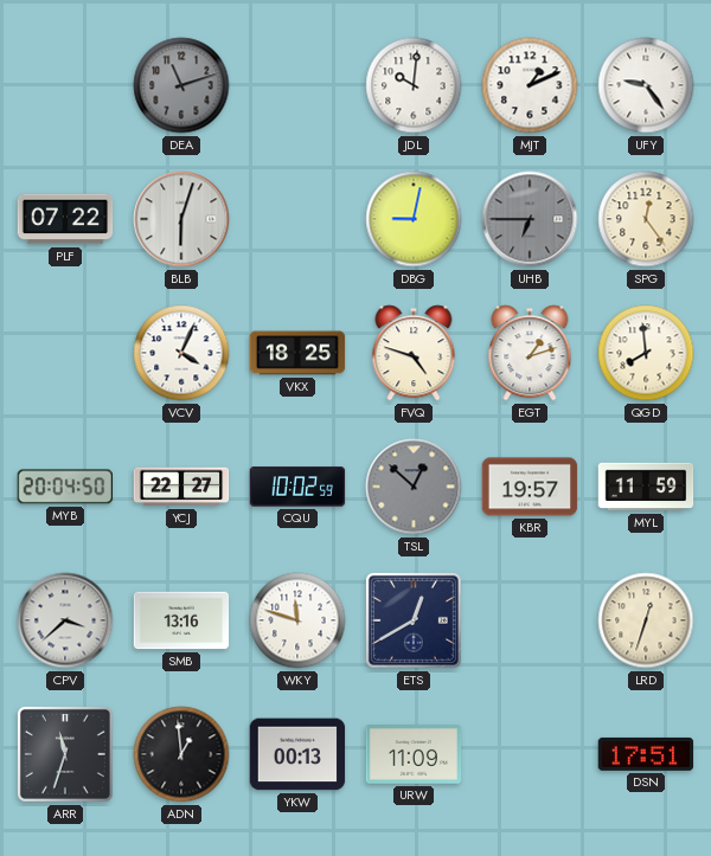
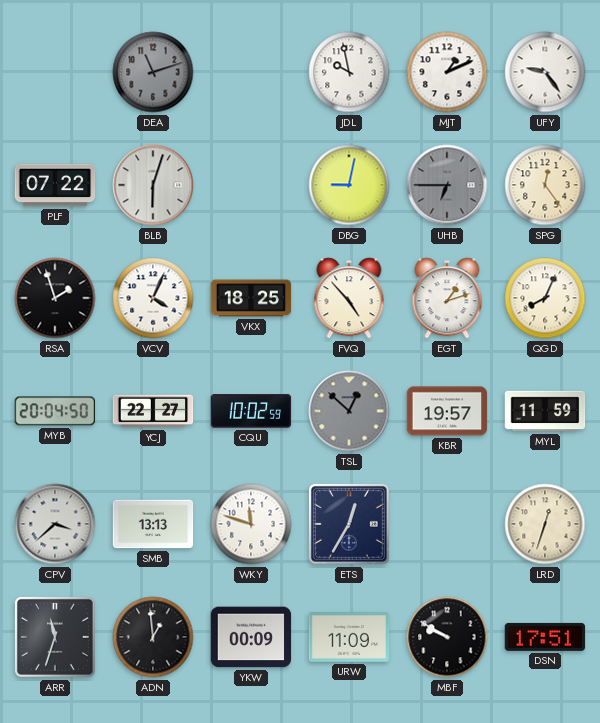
JDL: 10:01 -> 9:58
RSA: none -> 1:57
FVQ: 4:48 -> 4:53
QGD: 7:59 -> 8:04
SMB: 13:16 -> 13:13
ETS: 12:40 -> 12:35
YKW: 00:13 -> 00:09
MBF: none -> 9:50
